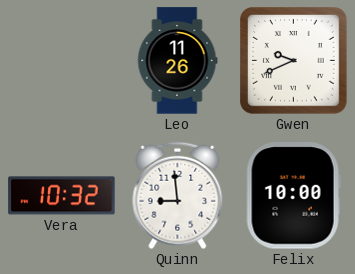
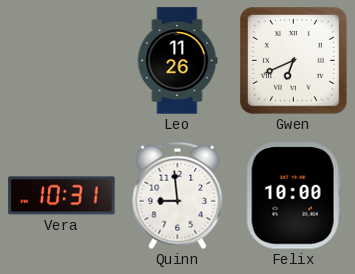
Gwen: 9:41 -> 6:41
Vera: 10:32 -> 10:31
